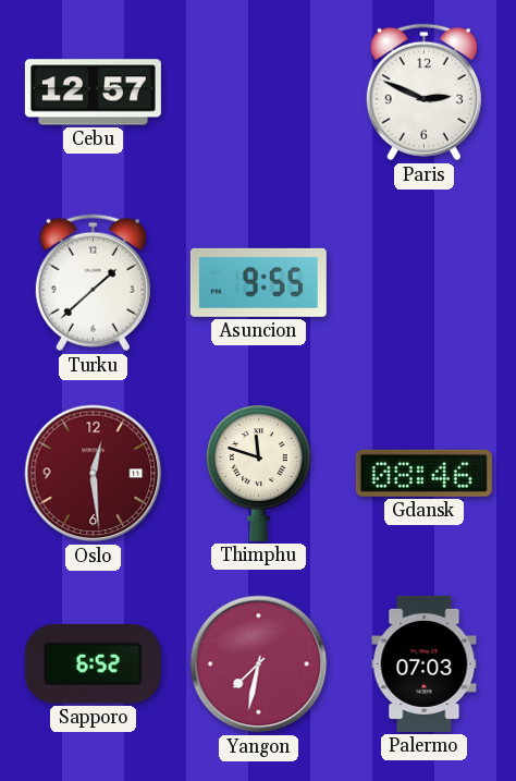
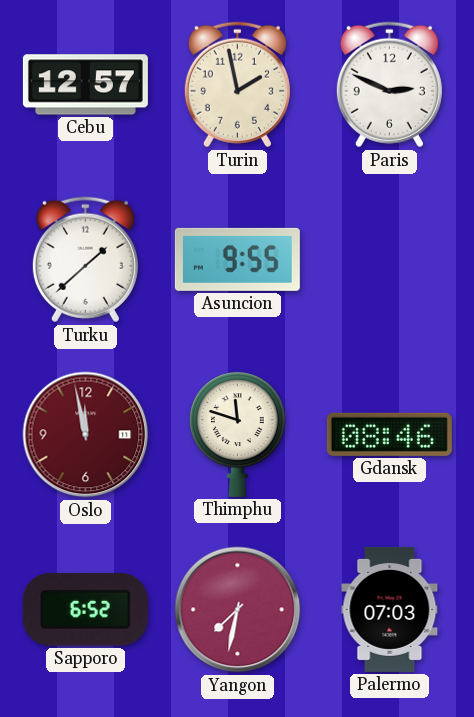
Turin: none -> 1:58
Oslo: 12:29 -> 11:58
